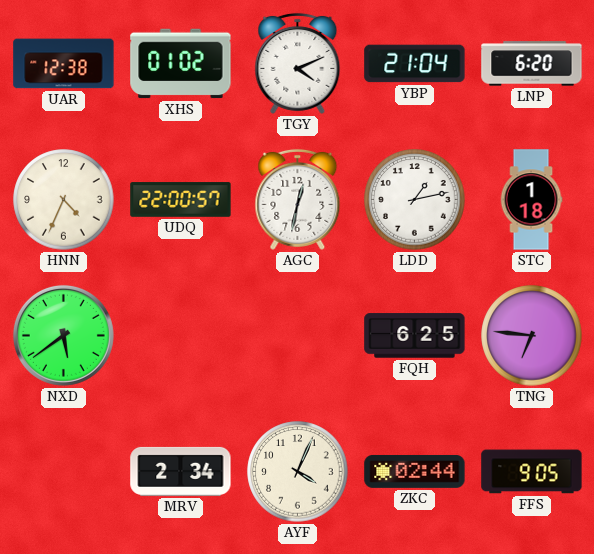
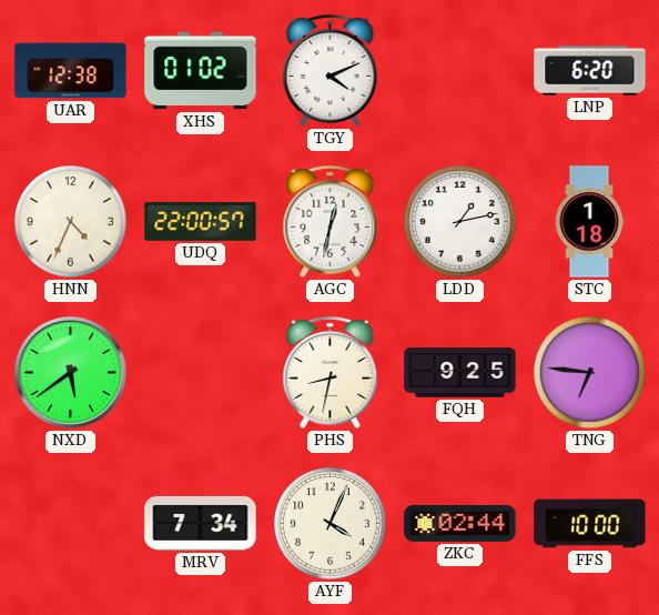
YBP: 21:04 -> none
PHS: none -> 8:32
FQH: 6:25 -> 9:25
MRV: 2:34 -> 7:34
FFS: 9:05 -> 10:00
